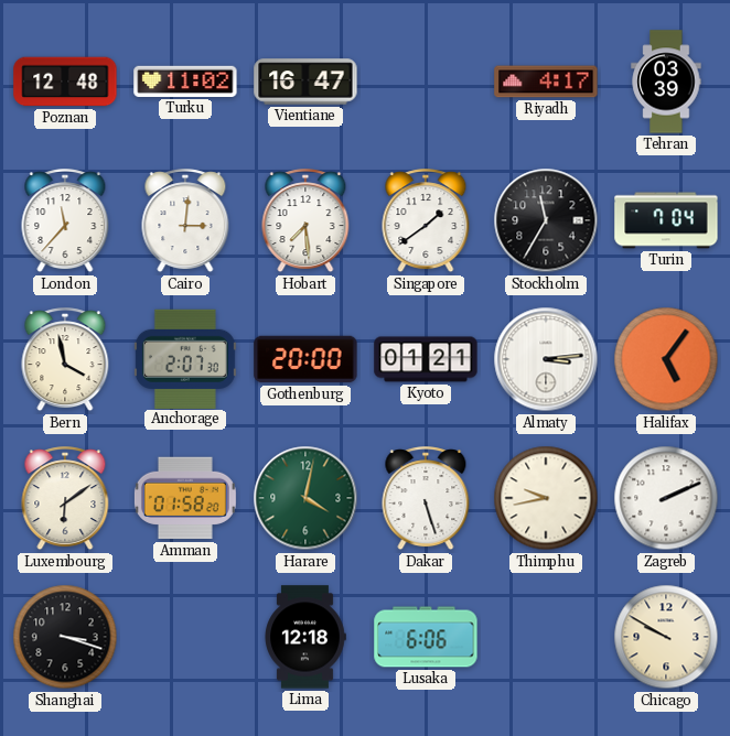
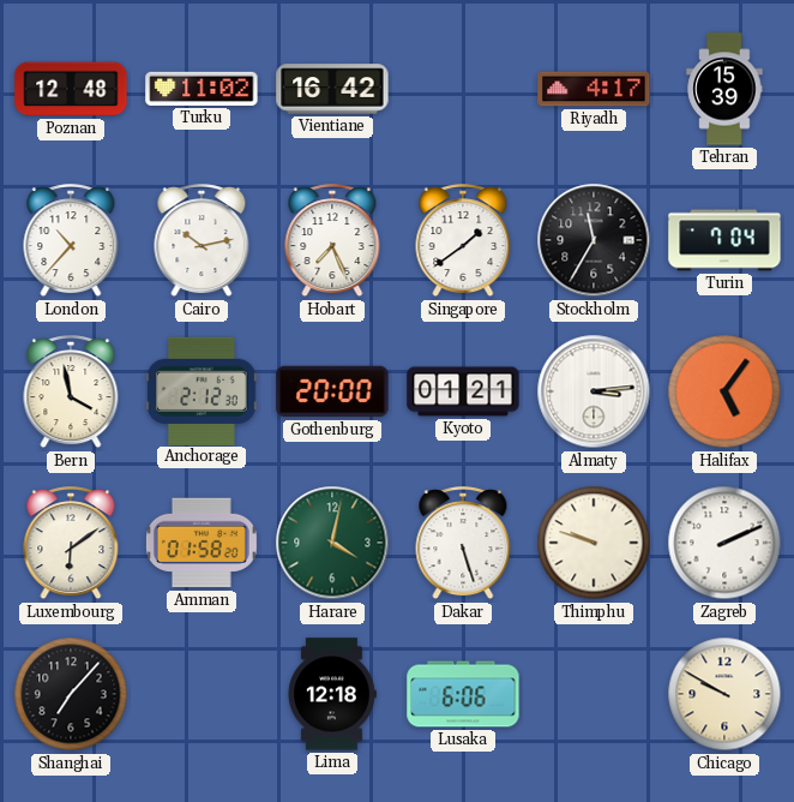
Vientiane: 16:47 -> 16:42
Tehran: 03:39 -> 15:39
London: 11:37 -> 10:37
Cairo: 3:01 -> 10:13
Hobart: 7:29 -> 7:26
Anchorage: 2:07 -> 2:12
Thimphu: 9:43 -> 9:48
Shanghai: 3:18 -> 7:07
